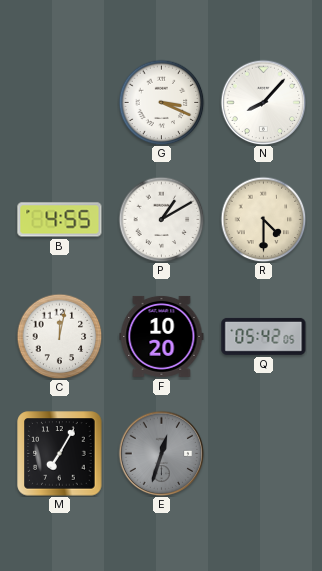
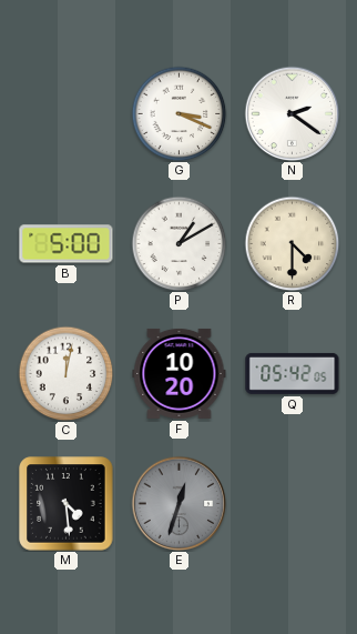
N: 8:07 -> 2:21
B: 4:55 -> 5:00
M: 7:05 -> 4:29
